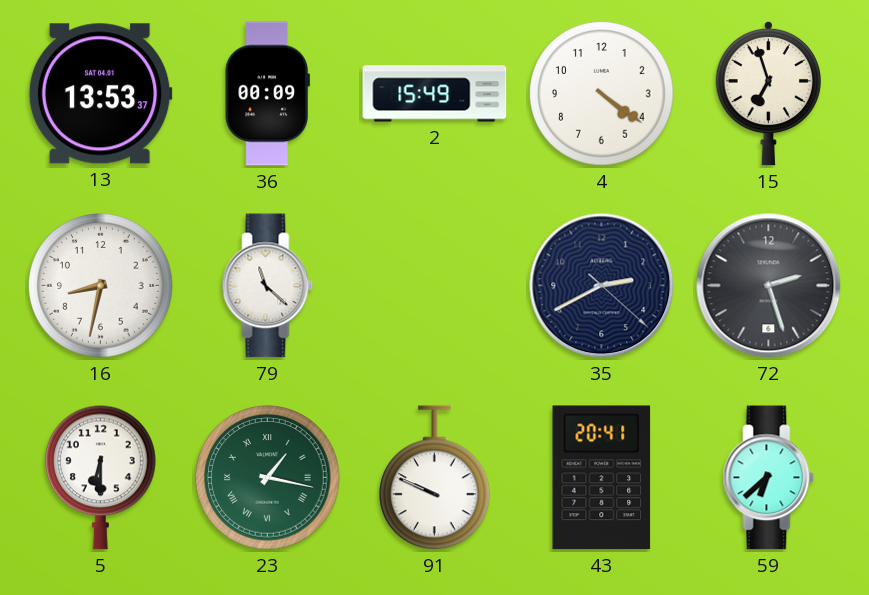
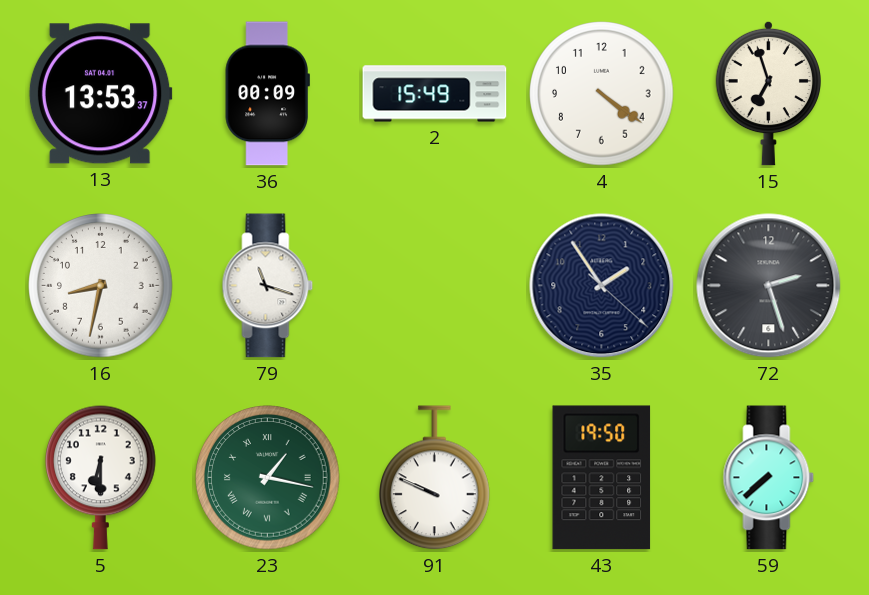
79: 11:22 -> 11:18
35: 2:40 -> 1:54
43: 20:41 -> 19:50
59: 6:38 -> 7:38
